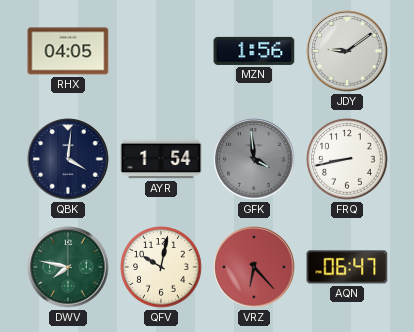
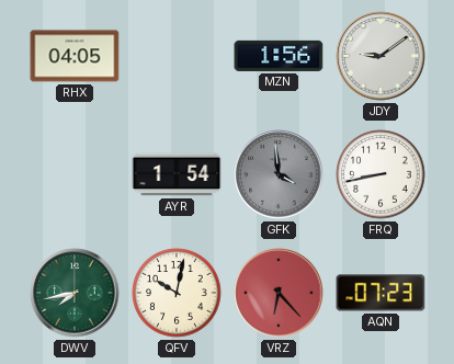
QBK: 4:01 -> none
DWV: 7:47 -> 7:43
AQN: 06:47 -> 07:23
